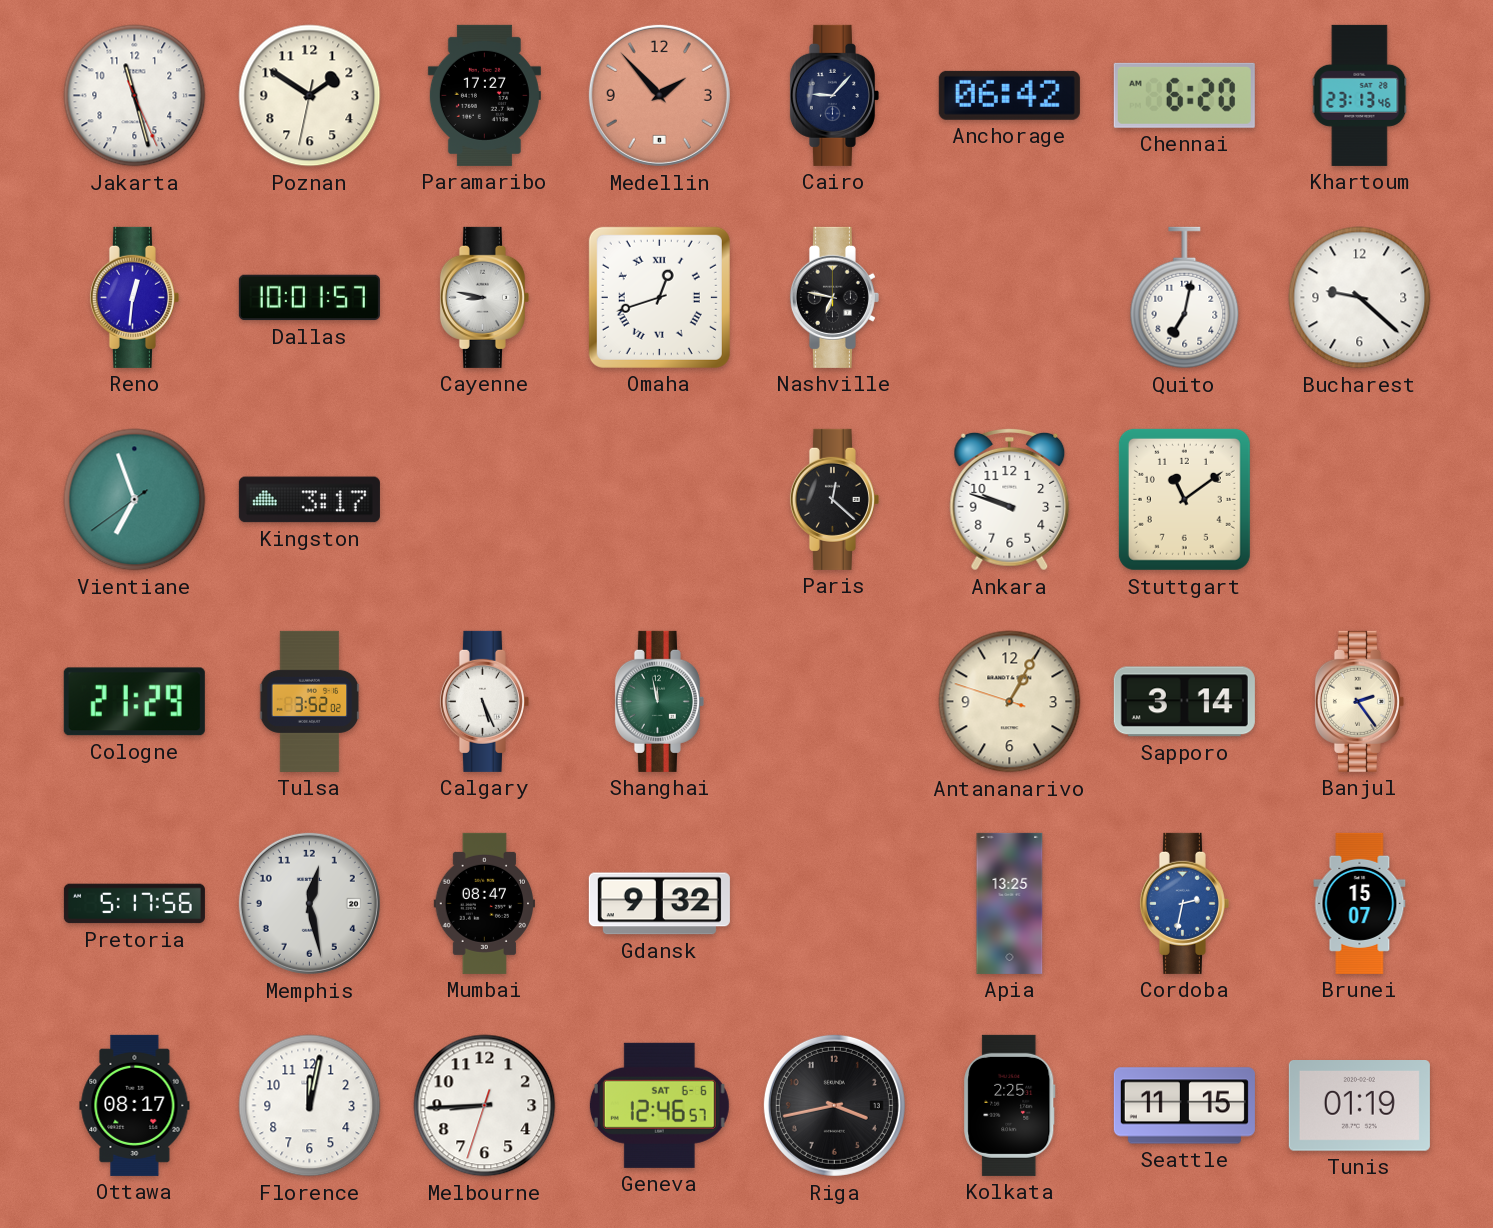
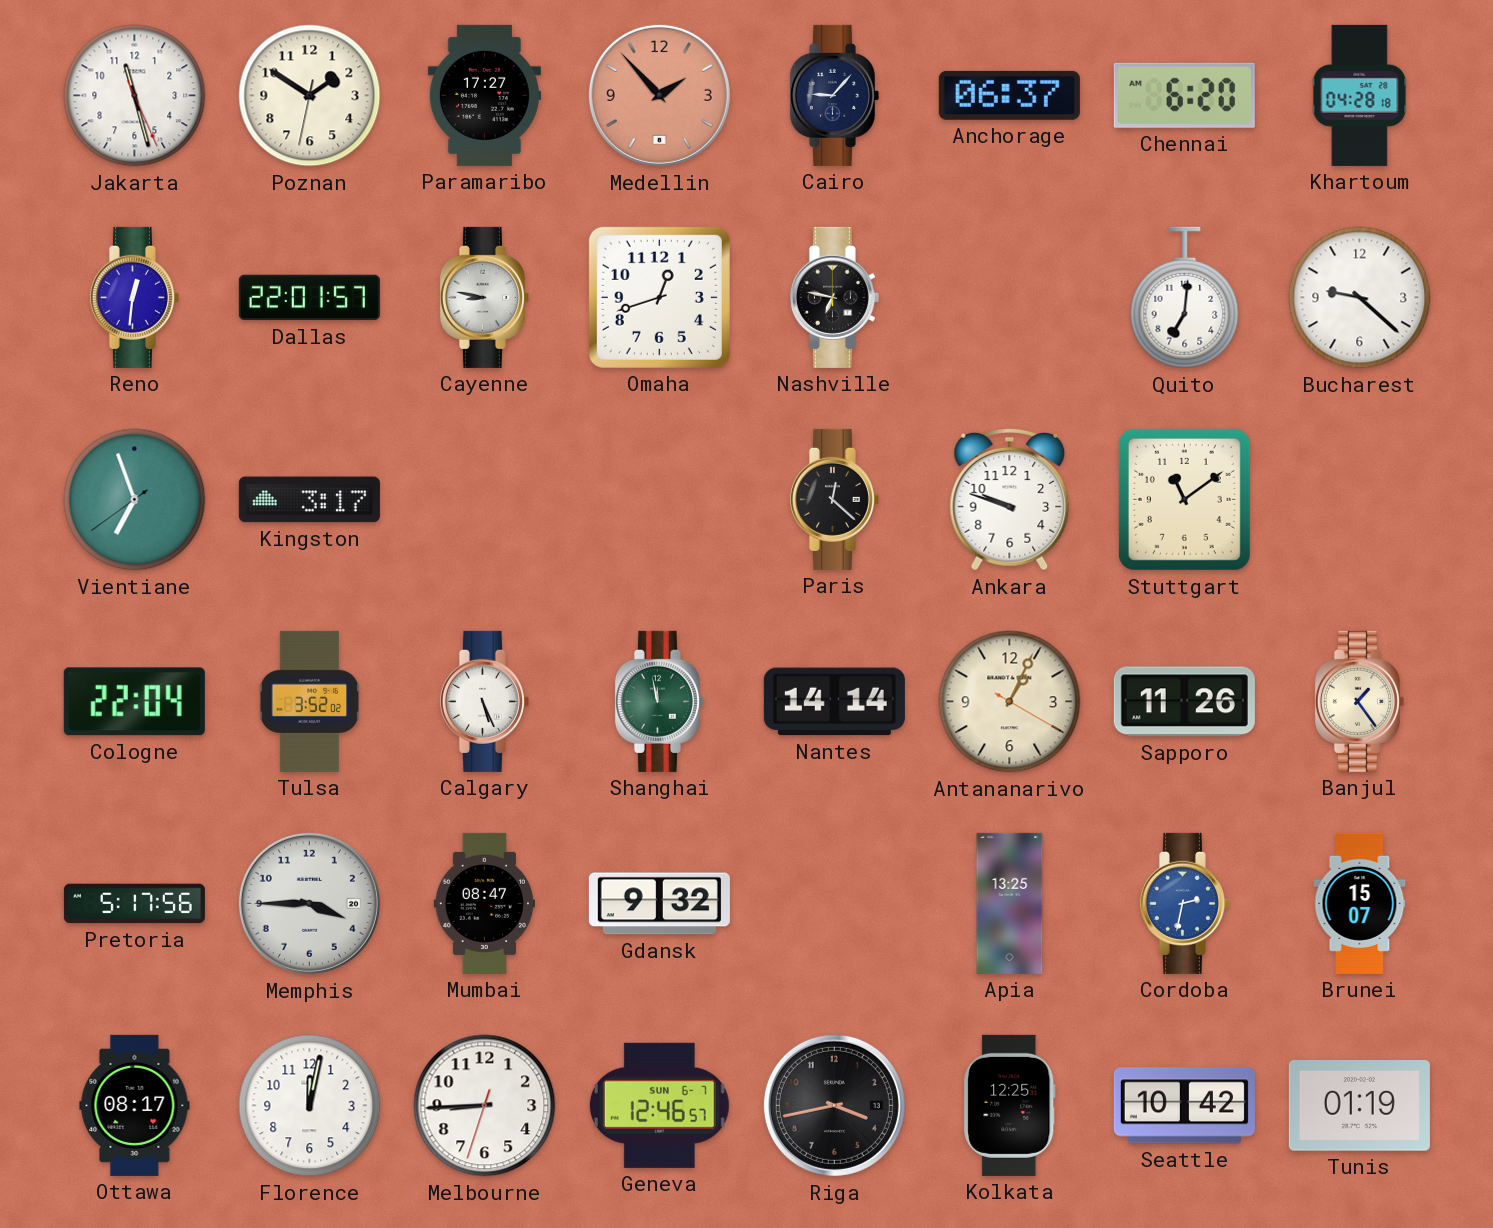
Anchorage: 06:42 -> 06:37
Khartoum: 23:13 -> 04:28
Dallas: 10:01 -> 22:01
Omaha numerals: Roman -> Arabic
Quito: 7:02 -> 7:01
Cologne: 21:29 -> 22:04
Nantes: none -> 14:14
Antananarivo: 1:04:48 -> 1:04:20
Sapporo: 3:14 -> 11:26
Banjul: 2:24 -> 1:24
Memphis: 12:28 -> 3:45
Geneva date: SAT 6-6 -> SUN 6-7
Kolkata: 2:25 -> 12:25
Seattle: 11:15 -> 10:42
